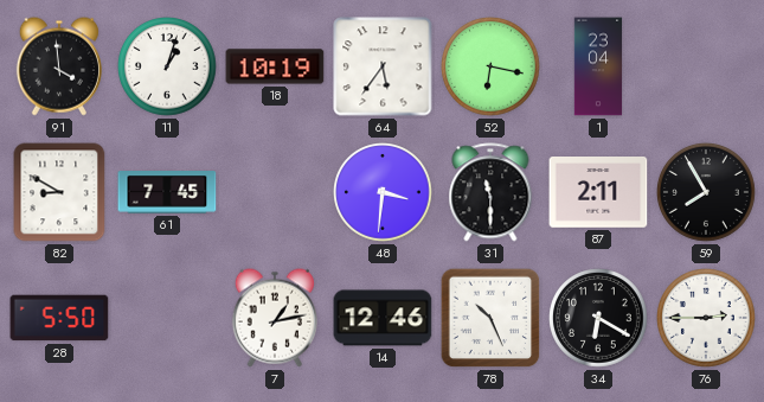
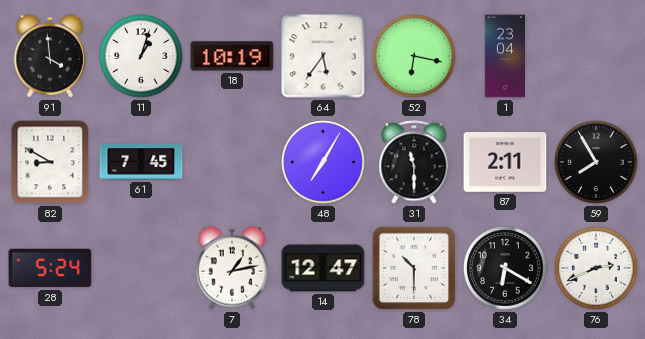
48: 3:31 -> 7:05
28: 5:50 -> 5:24
14: 12:46 -> 12:47
78: 10:26 -> 10:30
76: 2:45 -> 2:41
